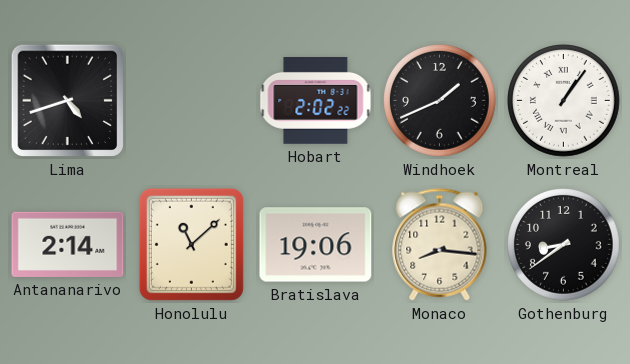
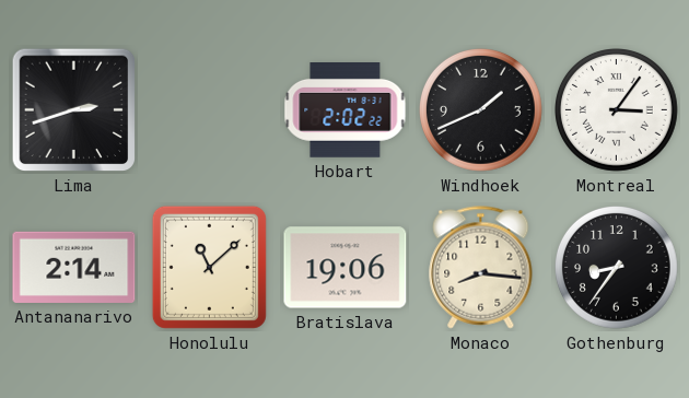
Lima: 4:42 -> 2:42
Montreal: 1:06 -> 3:06
Gothenburg: 8:39 -> 8:36
